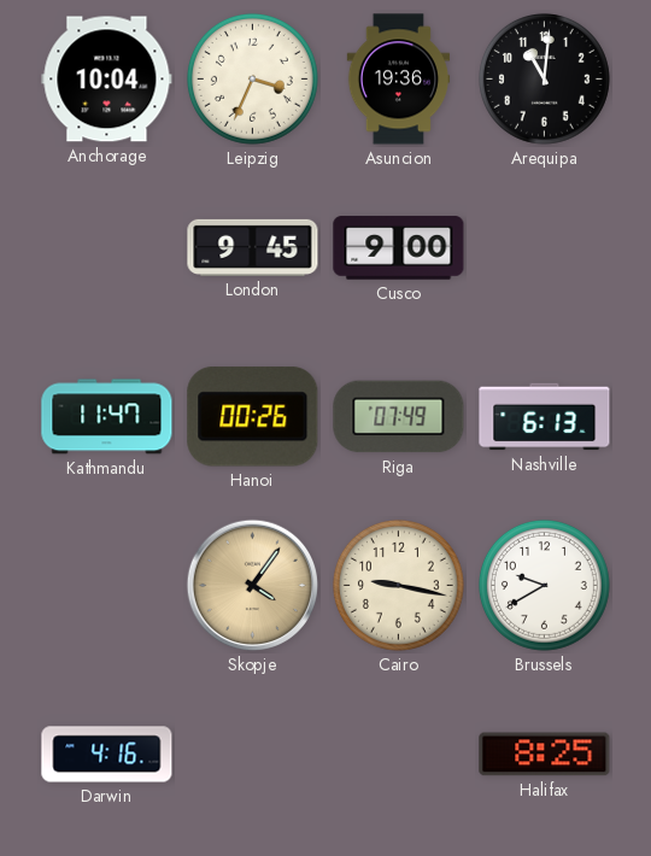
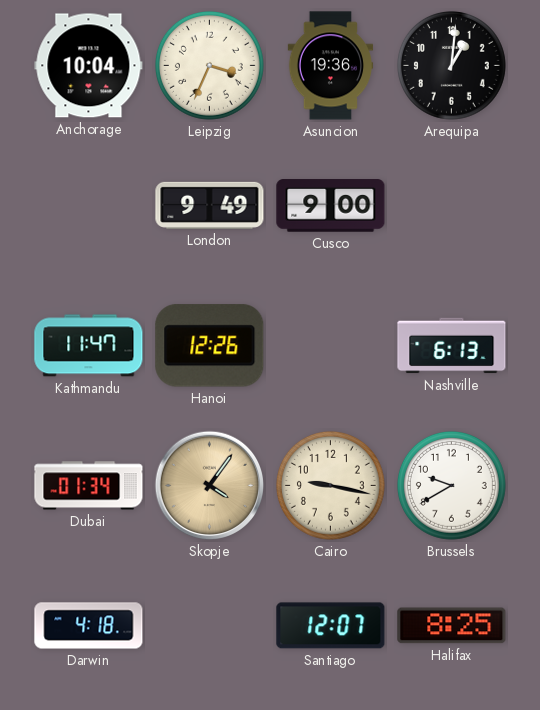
Arequipa: 11:01 -> 1:01
London: 9:45 -> 9:49
Hanoi: 00:26 -> 12:26
Riga: 07:49 -> none
Dubai: none -> 01:34
Darwin: 4:16 -> 4:18
Santiago: none -> 12:07
